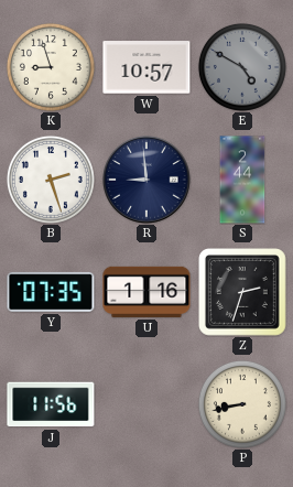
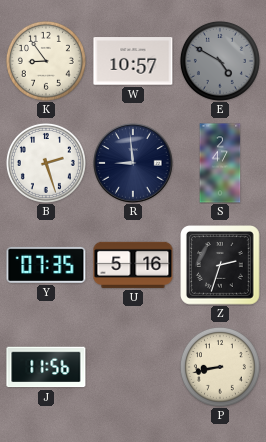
K: 8:57 -> 8:54
S: 2:44 -> 2:47
U: 1:16 -> 5:16
